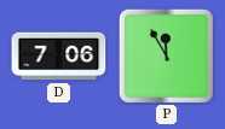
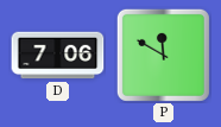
P: 11:55 -> 11:50
